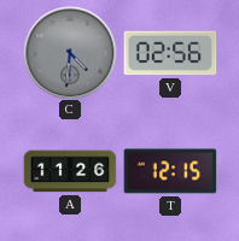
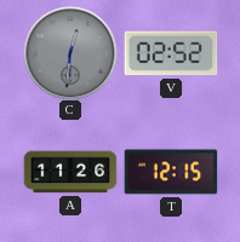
C: 4:31 -> 12:31
V: 02:56 -> 02:52
